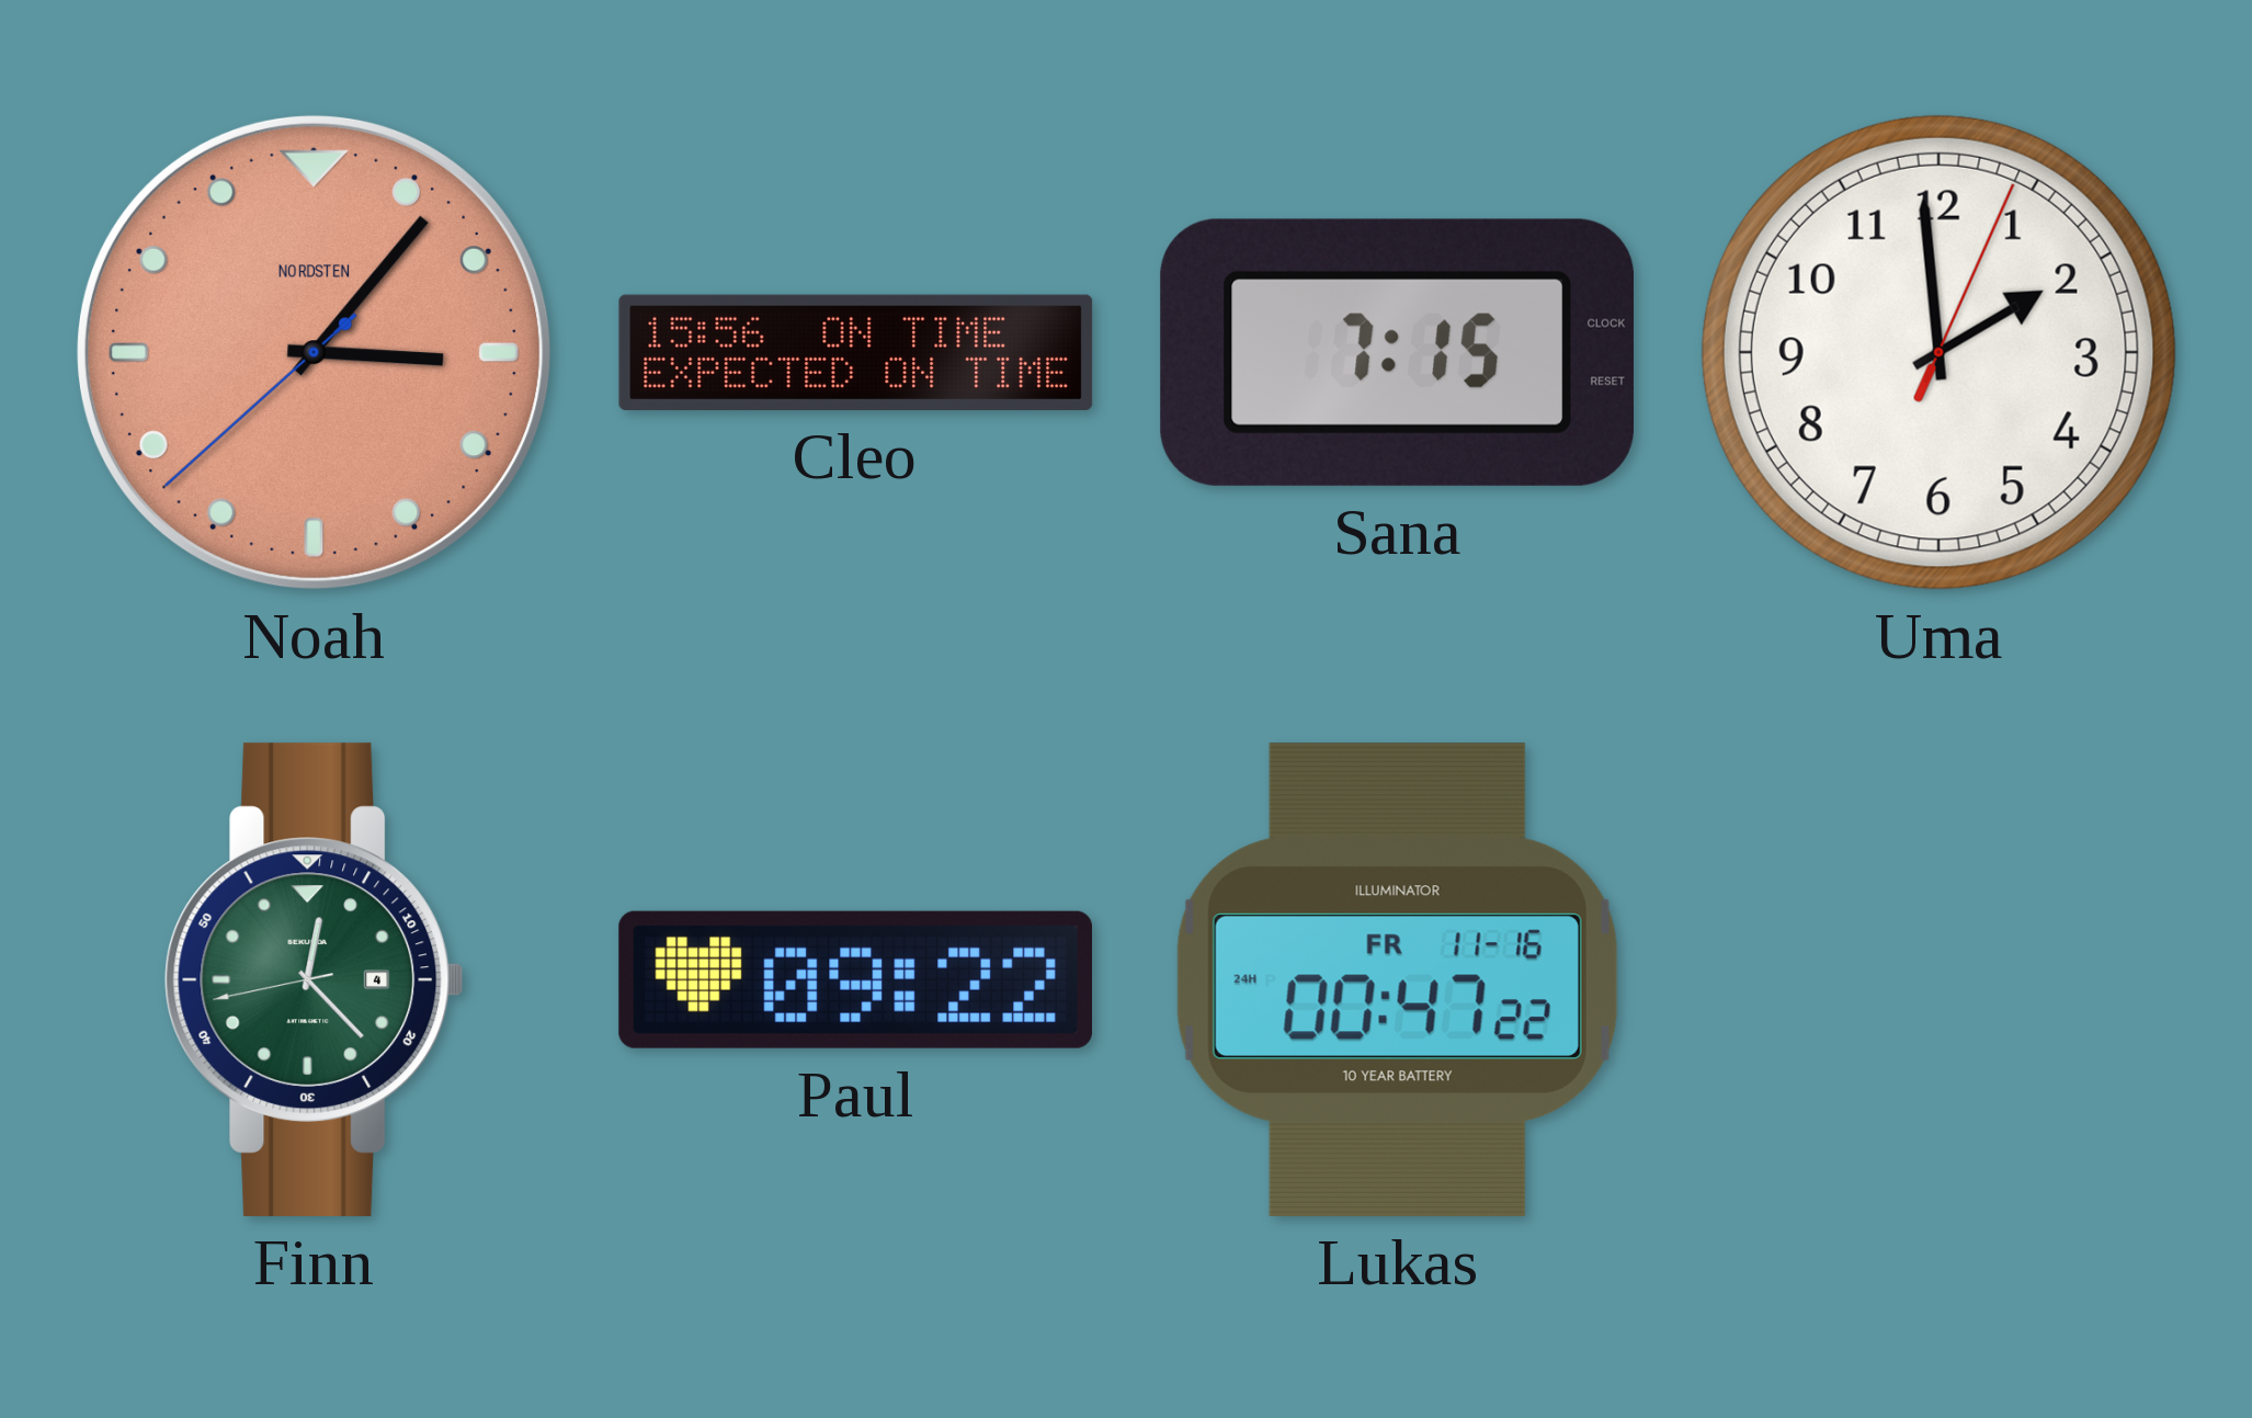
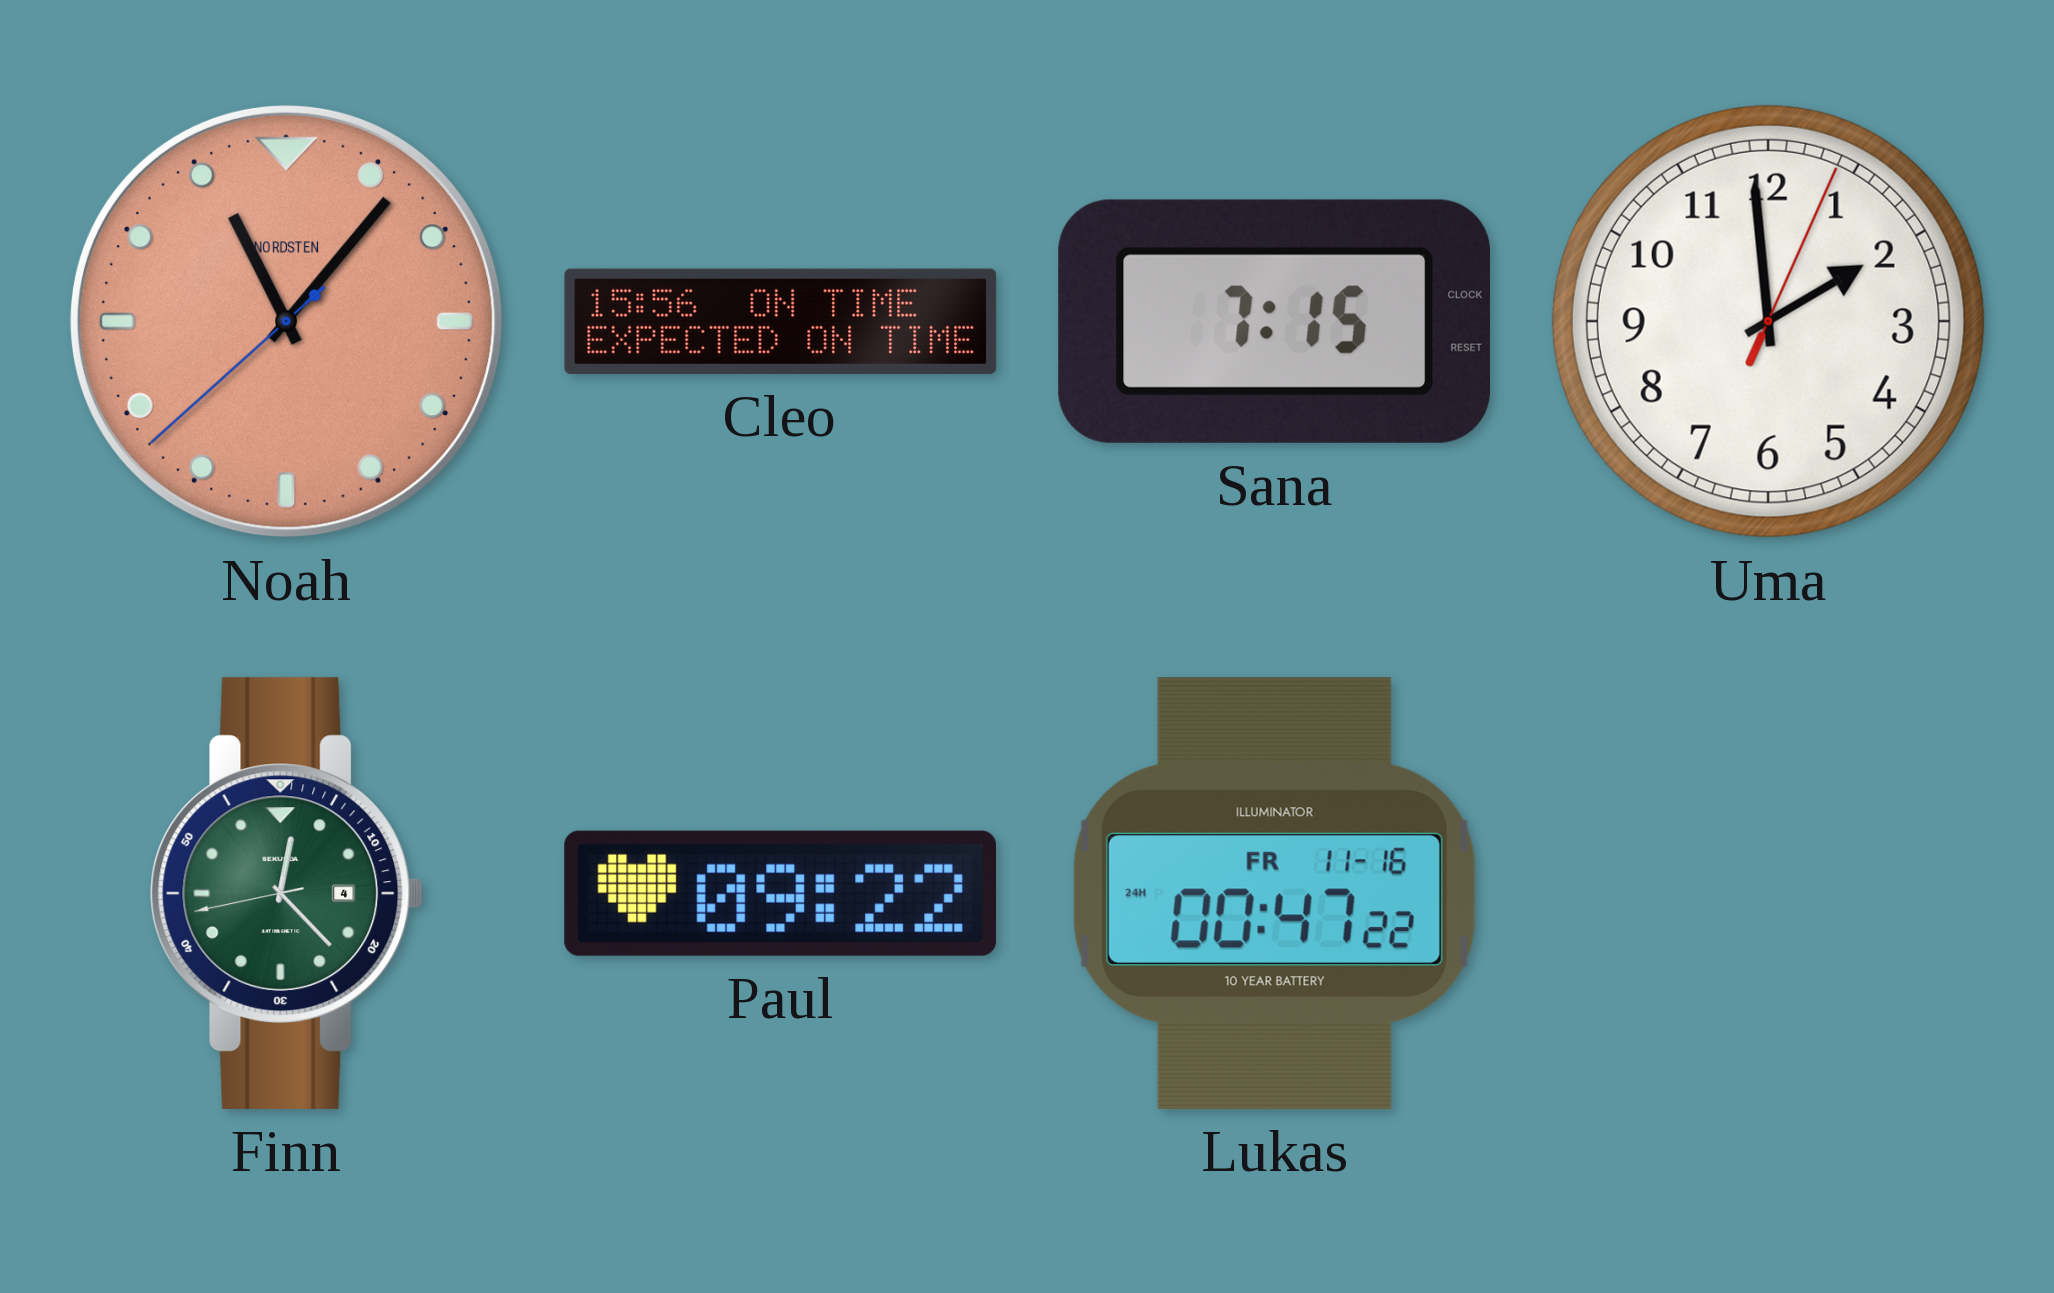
Noah: 3:06 -> 11:06
